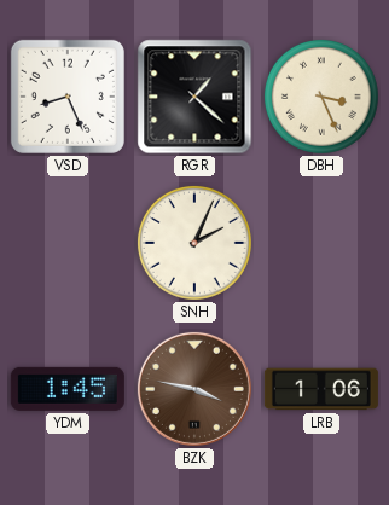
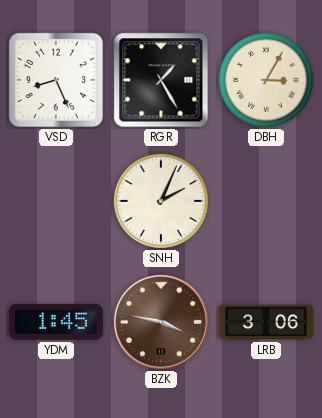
RGR: 1:22 -> 1:25
DBH: 3:26 -> 3:05
LRB: 1:06 -> 3:06
